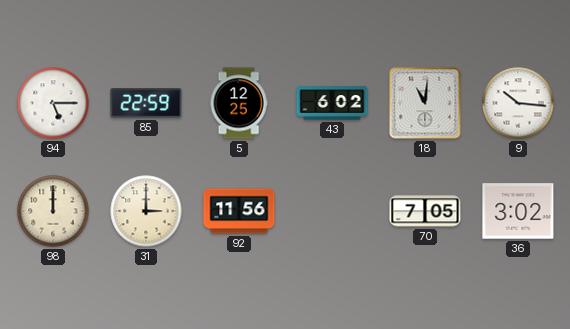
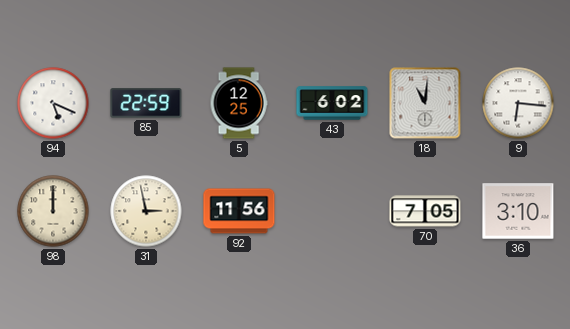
94: 5:15 -> 5:19
9: 10:16 -> 6:16
31: 3:00 -> 2:58
36: 3:02 -> 3:10
